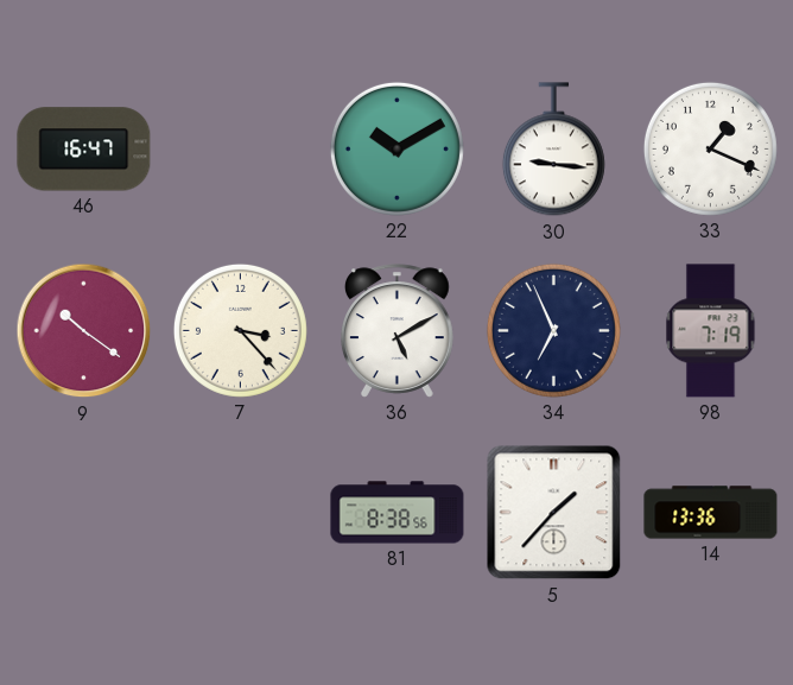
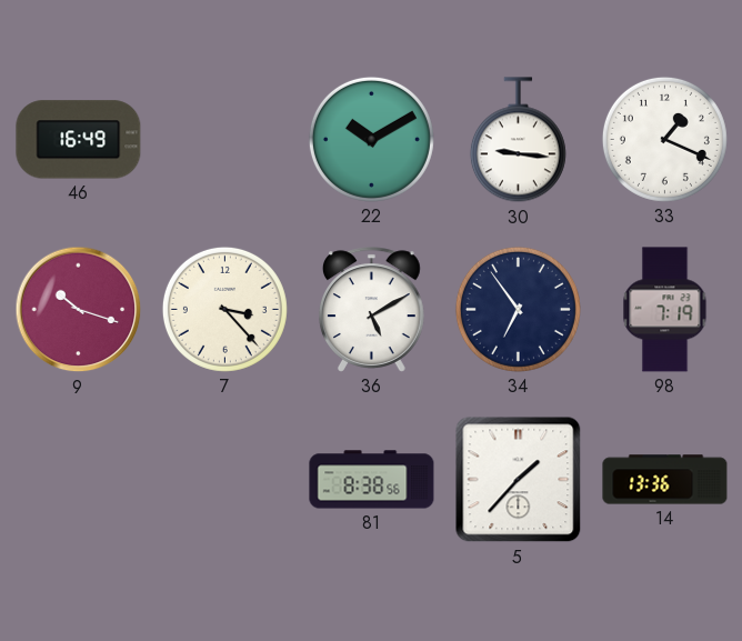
46: 16:47 -> 16:49
9: 10:21 -> 10:18
34: 6:56 -> 6:54
